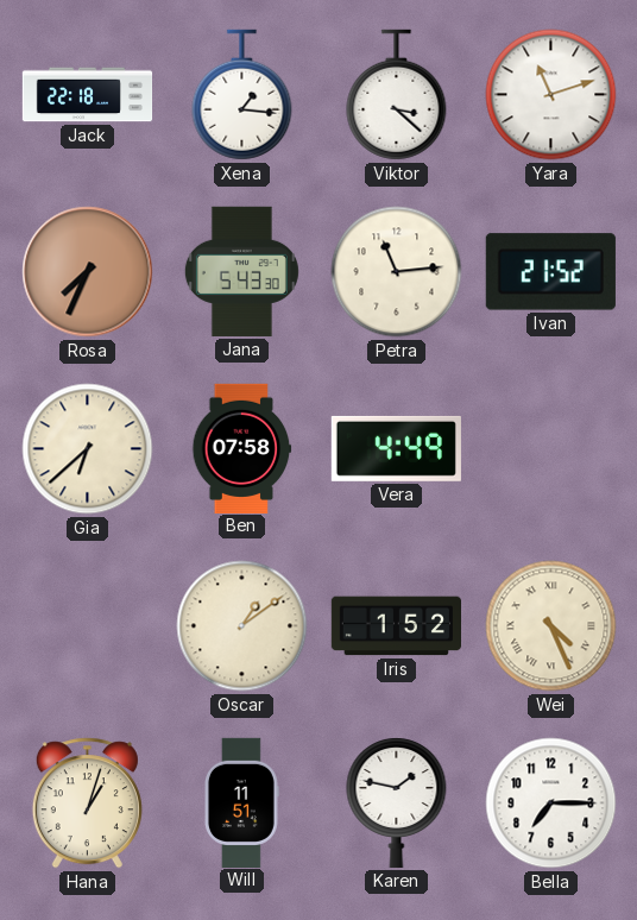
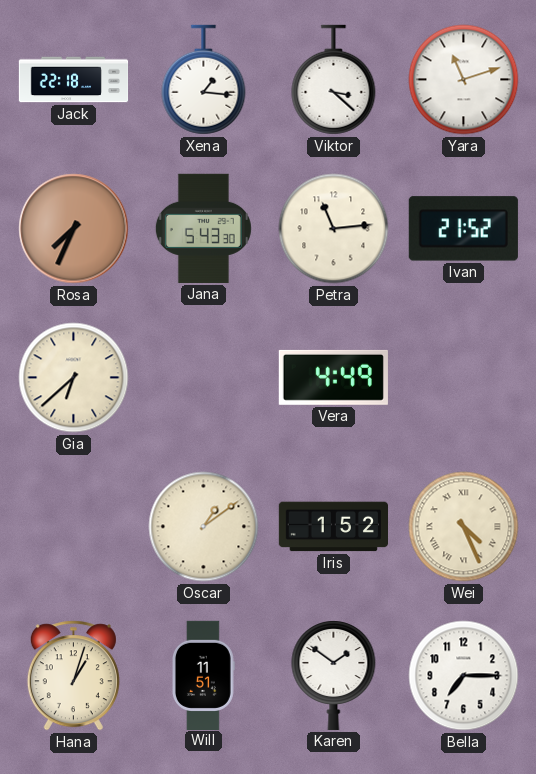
Ben: 07:58 -> none
Karen: 1:47 -> 1:51
